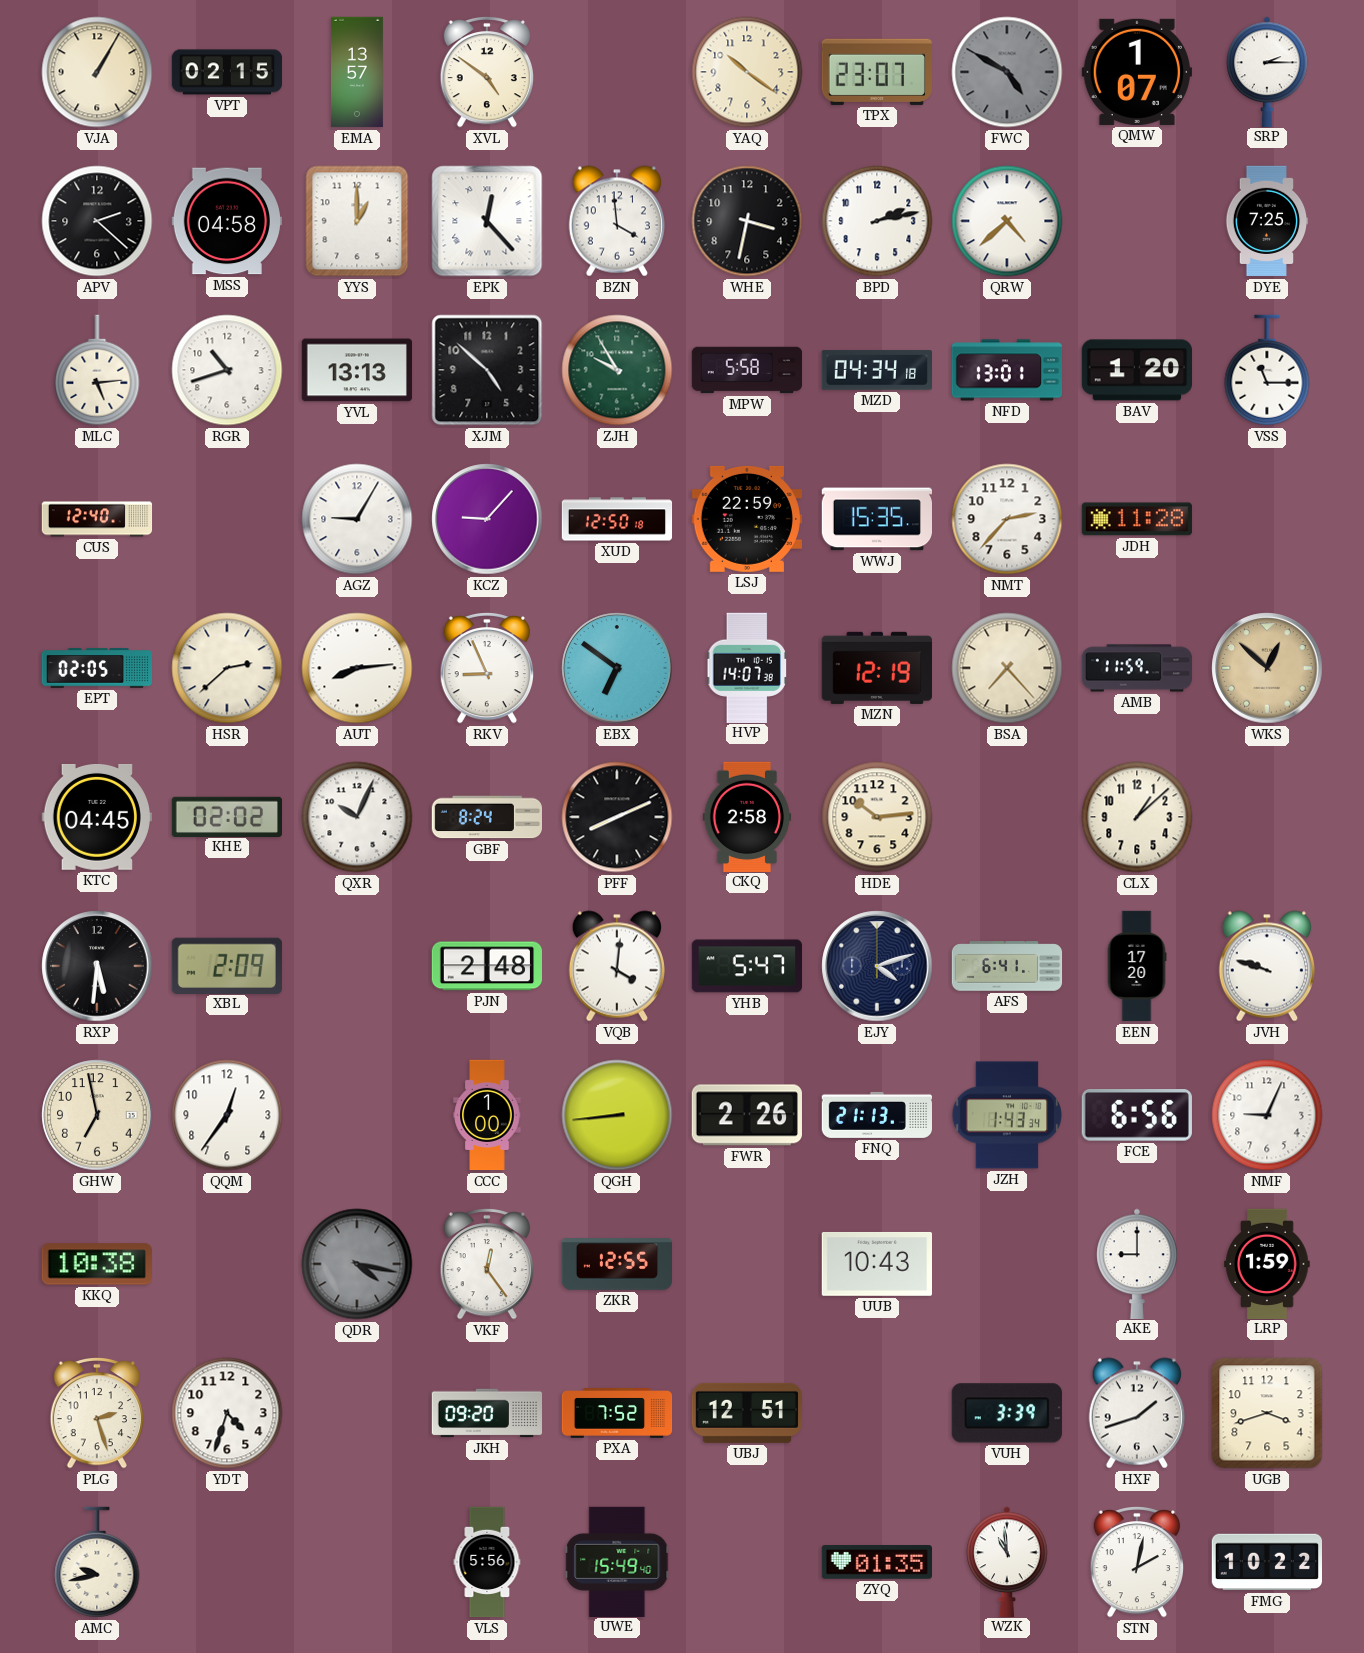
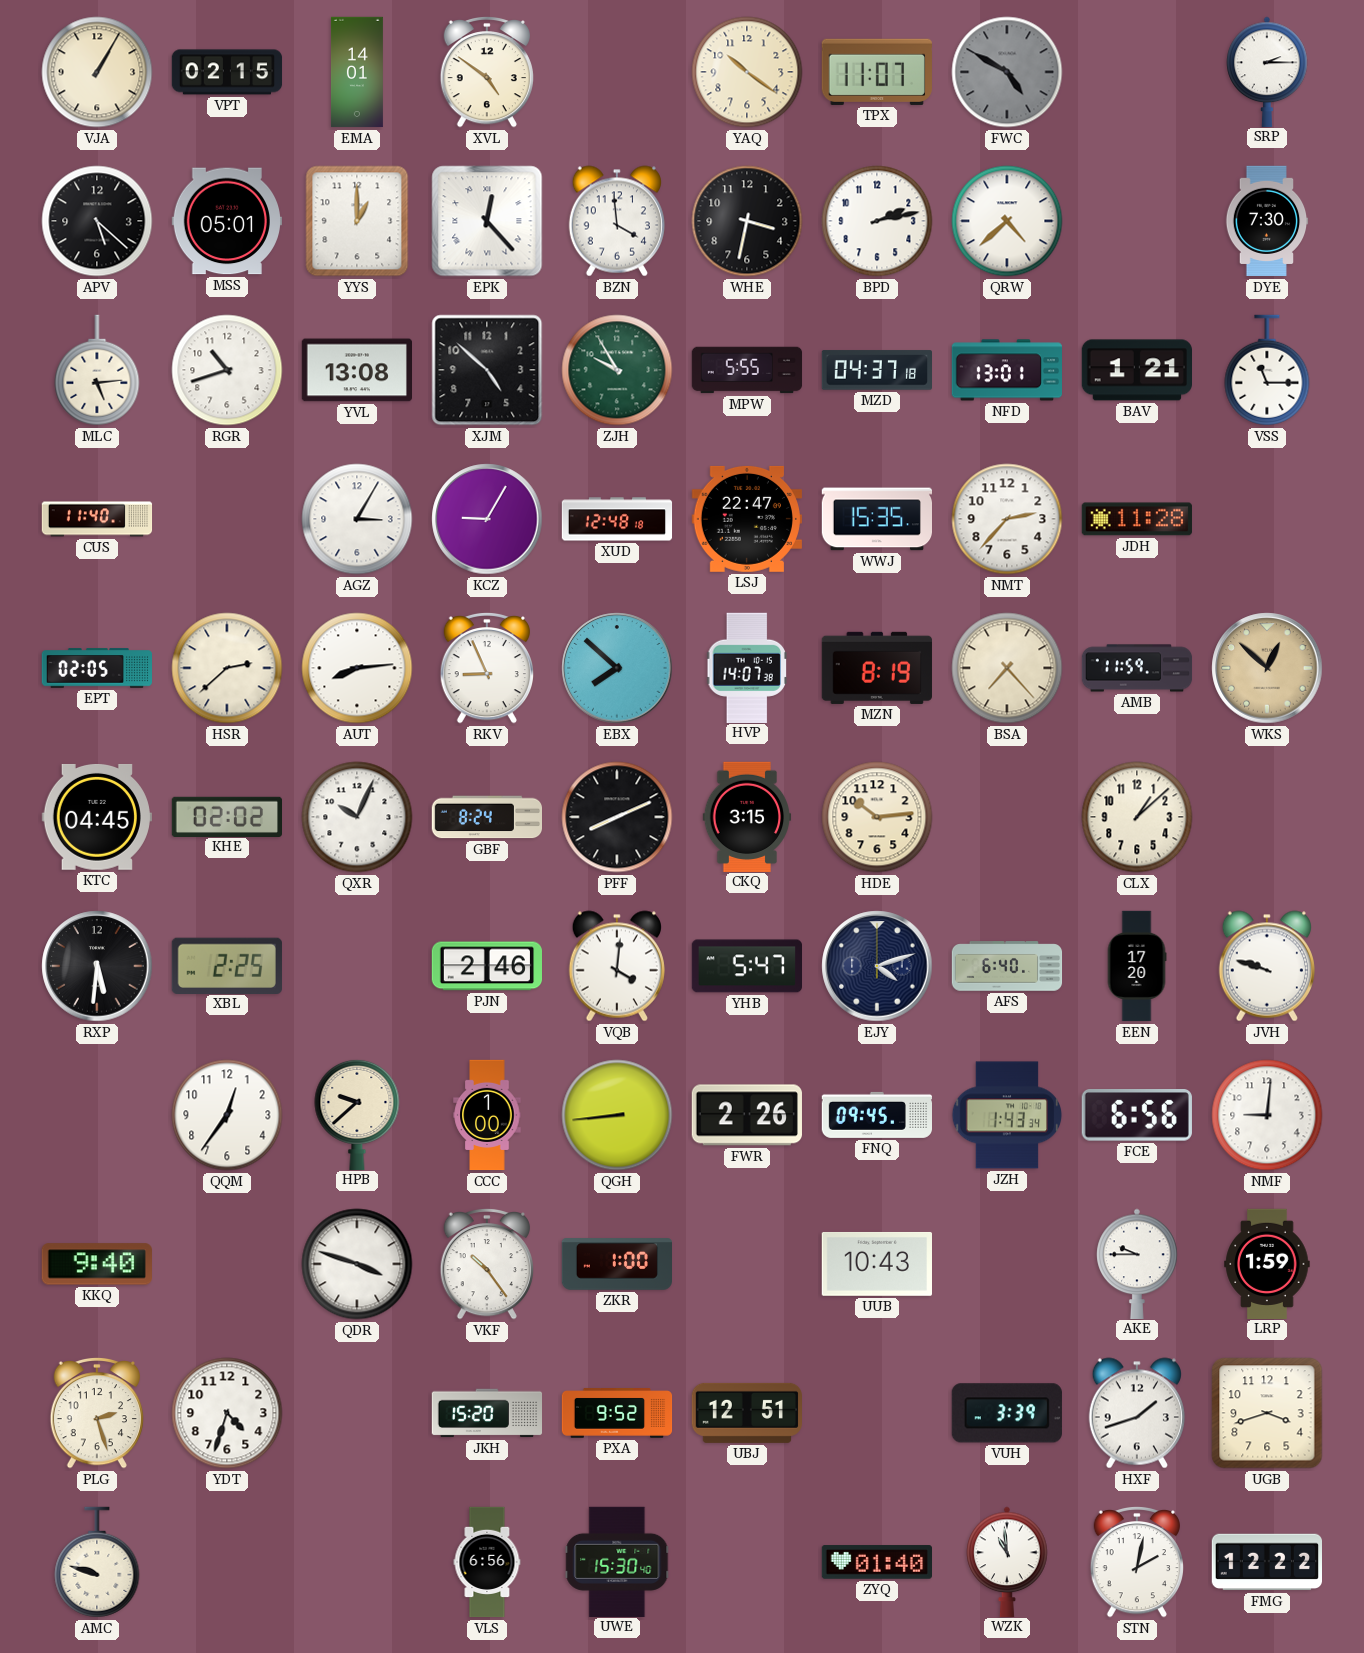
EMA: 13:57 -> 14:01
TPX: 23:07 -> 11:07
QMW: 1:07 -> none
APV: 2:22 -> 5:22
MSS: 04:58 -> 05:01
DYE: 7:25 -> 7:30
YVL: 13:13 -> 13:08
MPW: 5:58 -> 5:55
MZD: 04:34 -> 04:37
BAV: 1:20 -> 1:21
CUS: 12:40 -> 11:40
AGZ: 9:05 -> 3:05
KCZ: 9:07 -> 9:05
XUD: 12:50 -> 12:48
LSJ: 22:59 -> 22:47
EBX: 6:51 -> 7:52
MZN: 12:19 -> 8:19
CKQ: 2:58 -> 3:15
XBL: 2:09 -> 2:25
PJN: 2:48 -> 2:46
AFS: 6:41 -> 6:40
GHW: 6:58 -> none
HPB: none -> 9:38
FNQ: 21:13 -> 09:45
NMF: 9:04 -> 9:01
KKQ: 10:38 -> 9:40
QDR: 4:17 -> 3:48
QDR dial: grey -> white
VKF: 12:24 -> 10:24
ZKR: 12:55 -> 1:00
AKE: 9:00 -> 9:45
JKH: 09:20 -> 15:20
PXA: 7:52 -> 9:52
AMC: 9:43 -> 9:48
VLS: 5:56 -> 6:56
UWE: 15:49 -> 15:30
ZYQ: 01:35 -> 01:40
FMG: 10:22 -> 12:22
